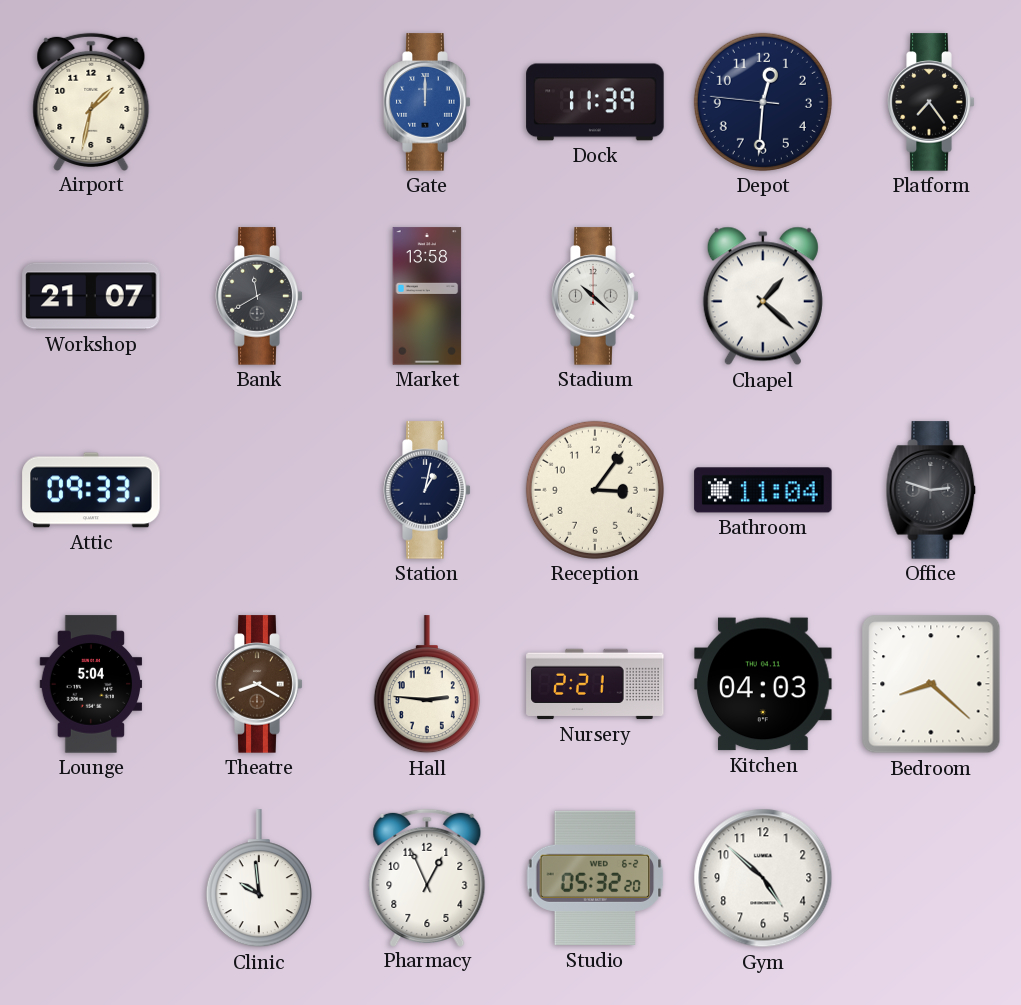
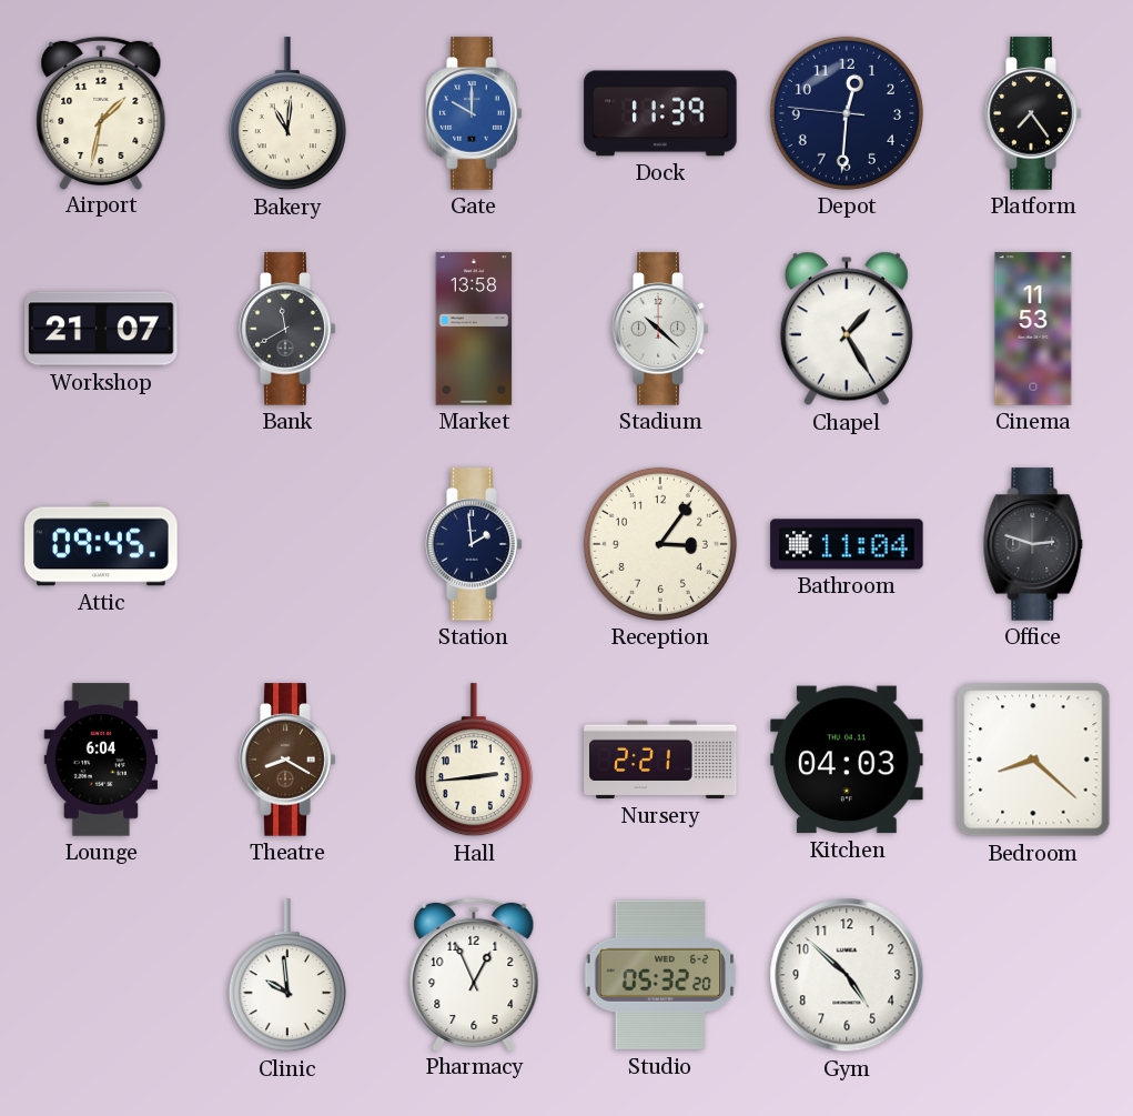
Bakery: none -> 11:01
Gate: 12:00 -> 10:00
Chapel: 1:22 -> 1:25
Cinema: none -> 11:53
Attic: 09:33 -> 09:45
Station: 1:02 -> 1:59
Lounge: 5:04 -> 6:04
Hall: 2:46 -> 2:44
